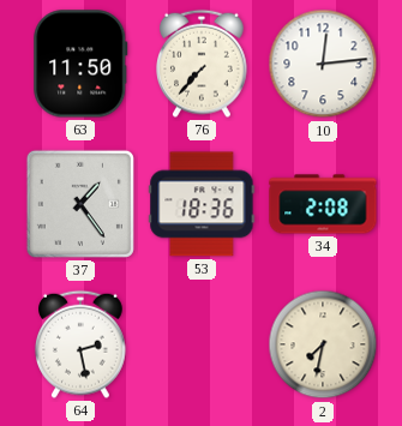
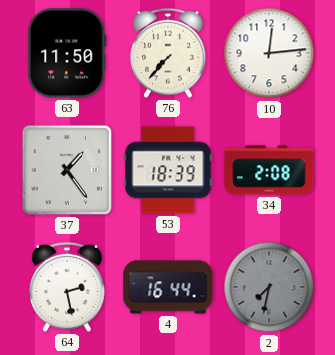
53: 18:36 -> 18:39
4: none -> 16:44
2 dial: cream -> grey
